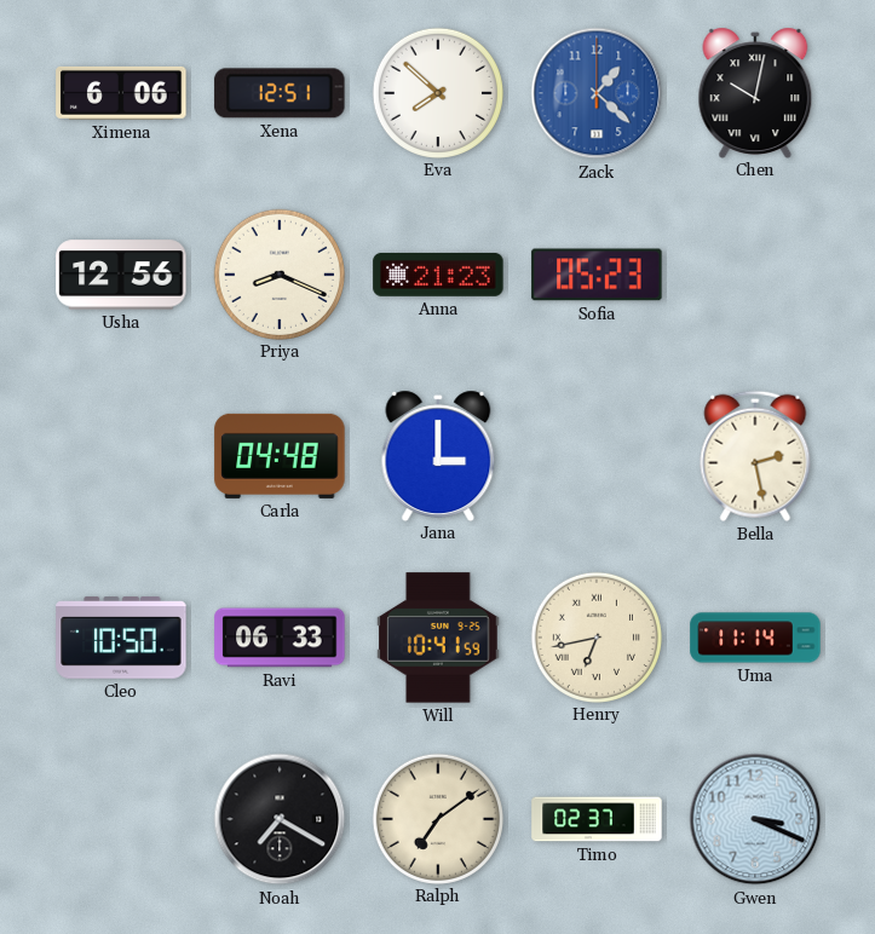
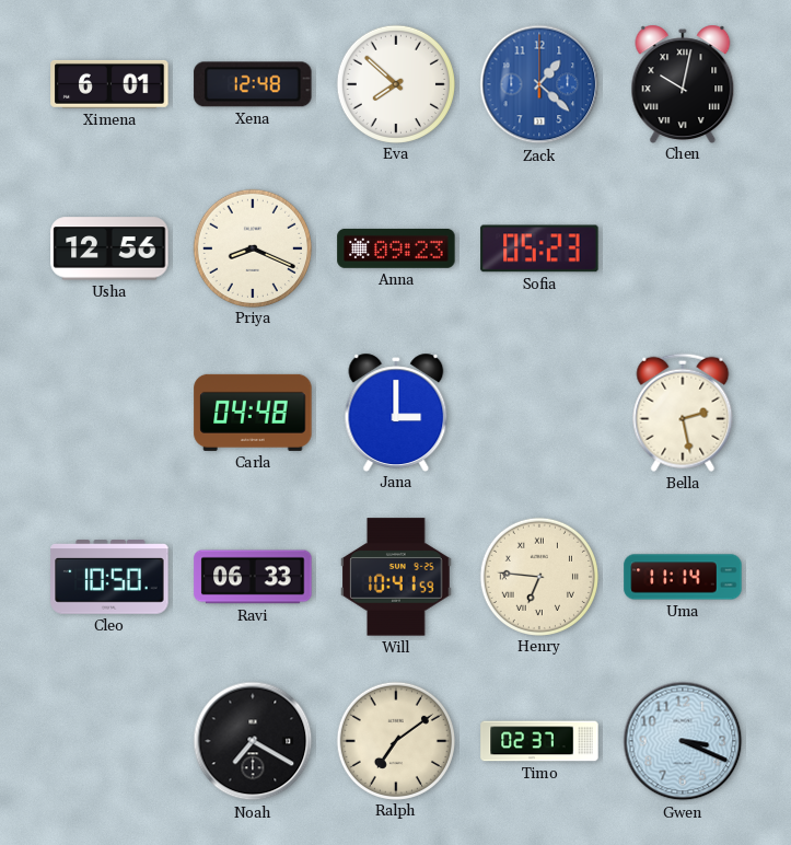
Ximena: 6:06 -> 6:01
Xena: 12:51 -> 12:48
Anna: 21:23 -> 09:23
Henry: 6:43 -> 6:46
